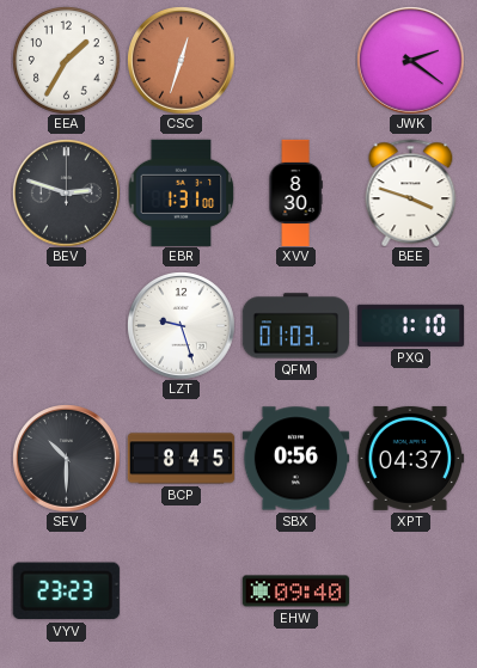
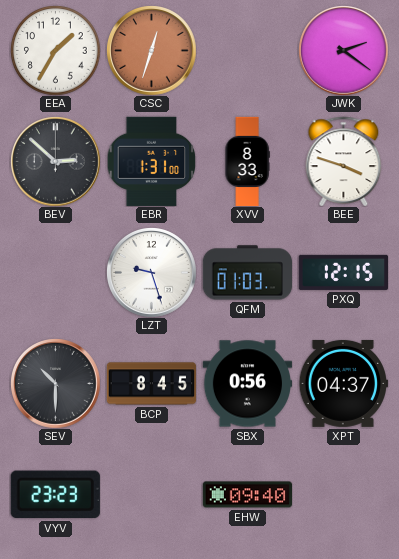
BEV: 2:48 -> 2:52
XVV: 8:30 -> 8:33
PXQ: 1:10 -> 12:15
